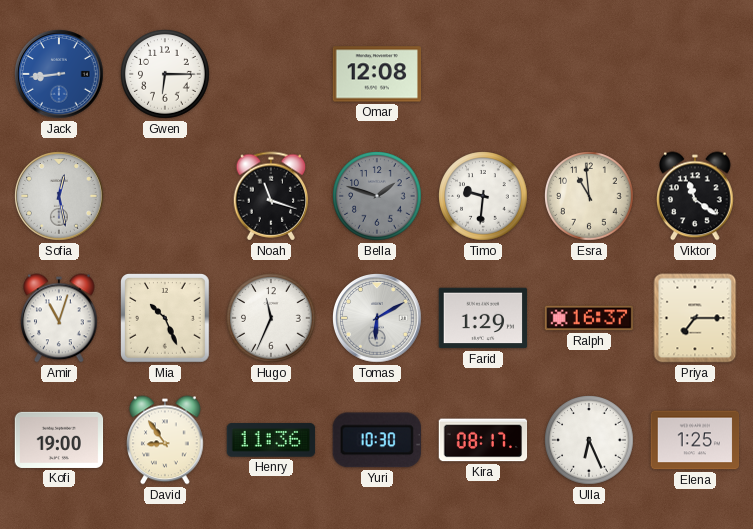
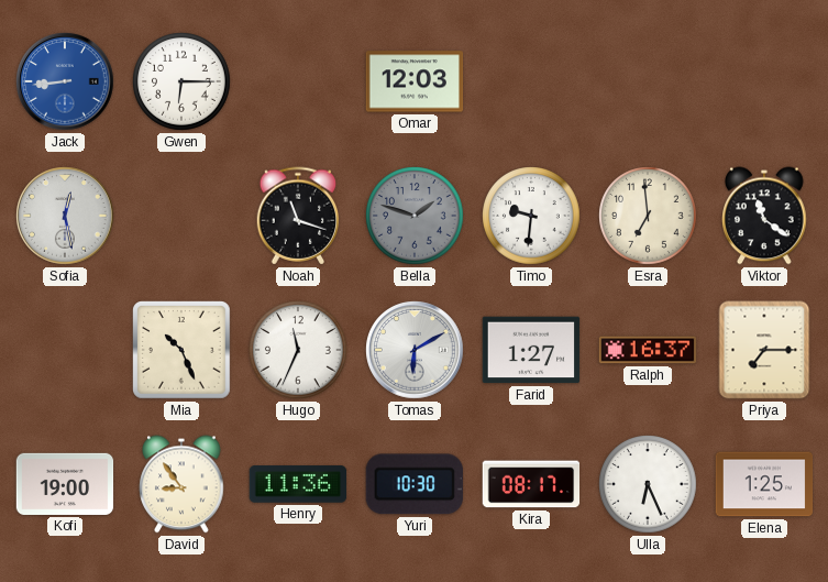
Omar: 12:08 -> 12:03
Esra: 10:59 -> 6:59
Amir: 11:03 -> none
Farid: 1:29 -> 1:27
